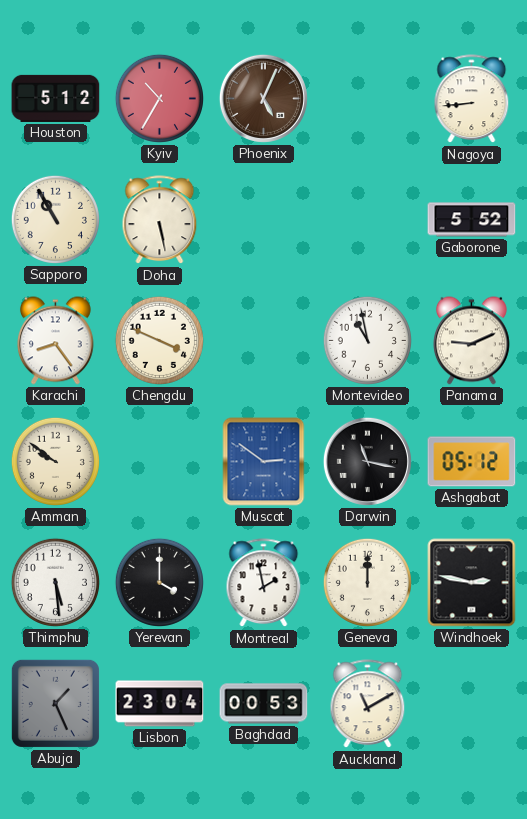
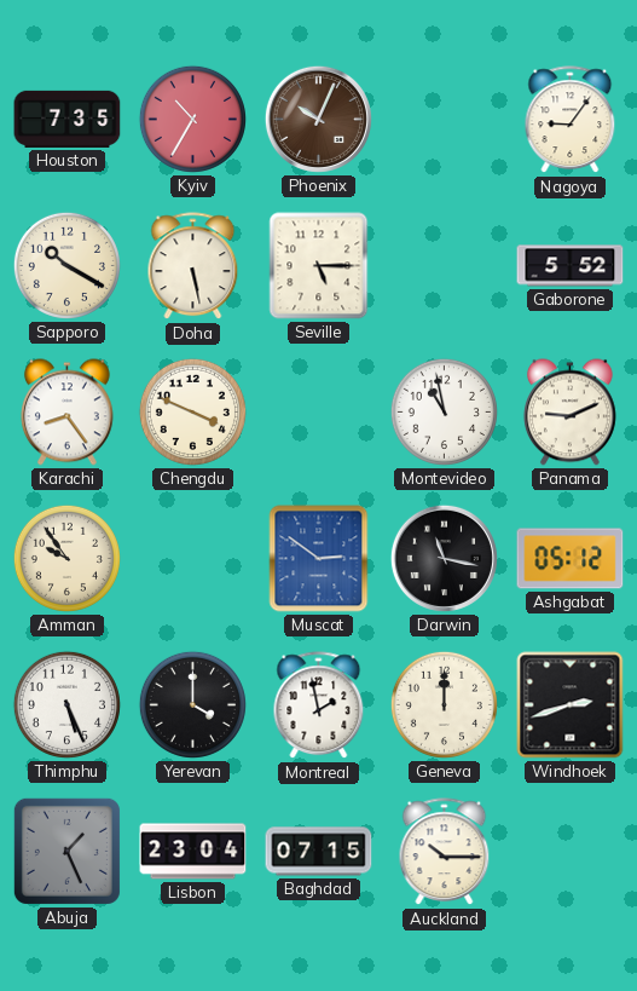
Houston: 5:12 -> 7:35
Phoenix: 5:04 -> 10:04
Nagoya: 8:44 -> 9:06
Sapporo: 10:55 -> 10:20
Seville: none -> 5:15
Amman: 9:51 -> 9:54
Thimphu: 5:29 -> 5:26
Windhoek: 2:47 -> 2:42
Baghdad: 00:53 -> 07:15
Auckland: 11:10 -> 10:15
